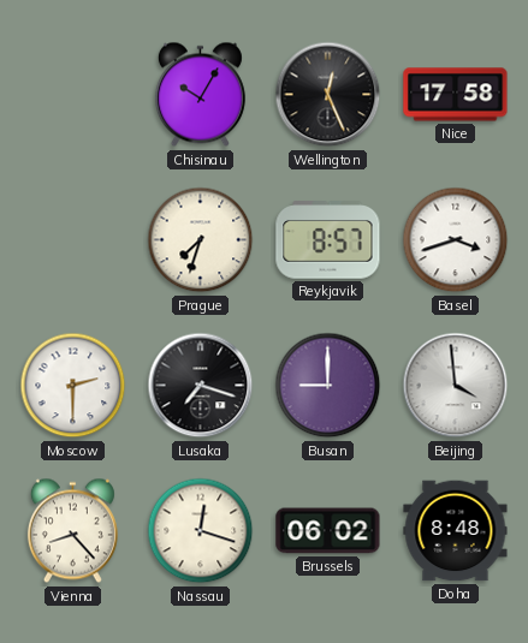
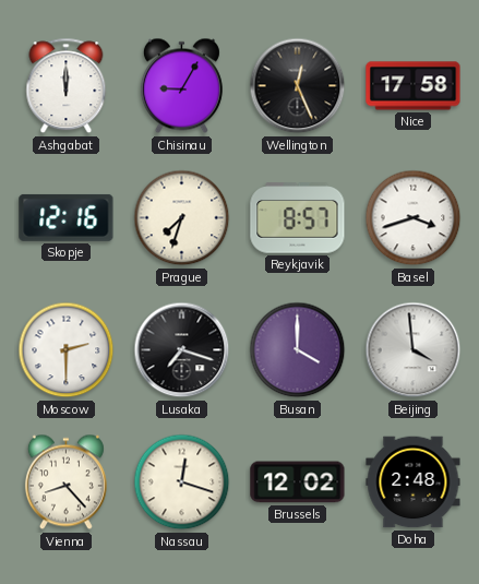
Ashgabat: none -> 12:00
Chisinau: 10:05 -> 9:05
Skopje: none -> 12:16
Busan: 9:00 -> 4:00
Brussels: 06:02 -> 12:02
Doha: 8:48 -> 2:48
